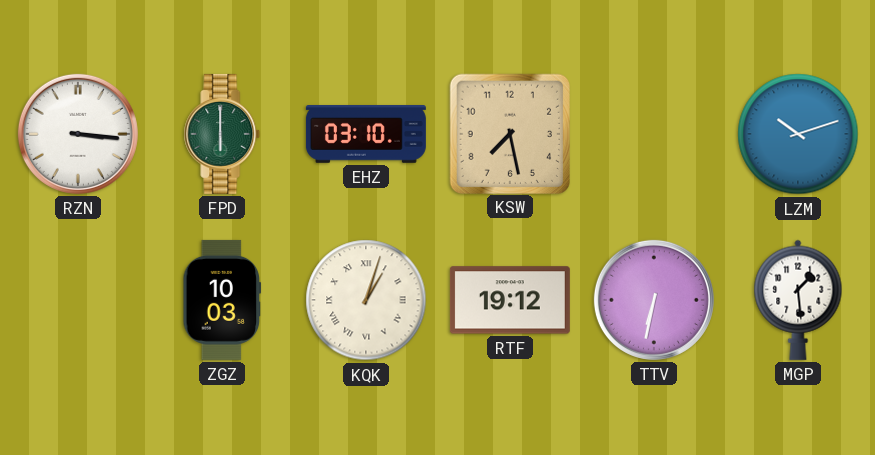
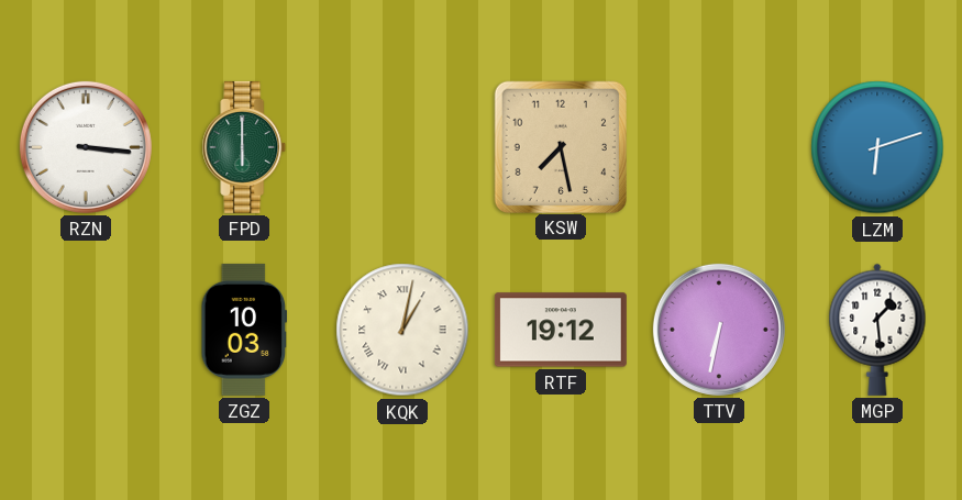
EHZ: 03:10 -> none
LZM: 10:12 -> 6:12
KQK: 1:03 -> 1:02
